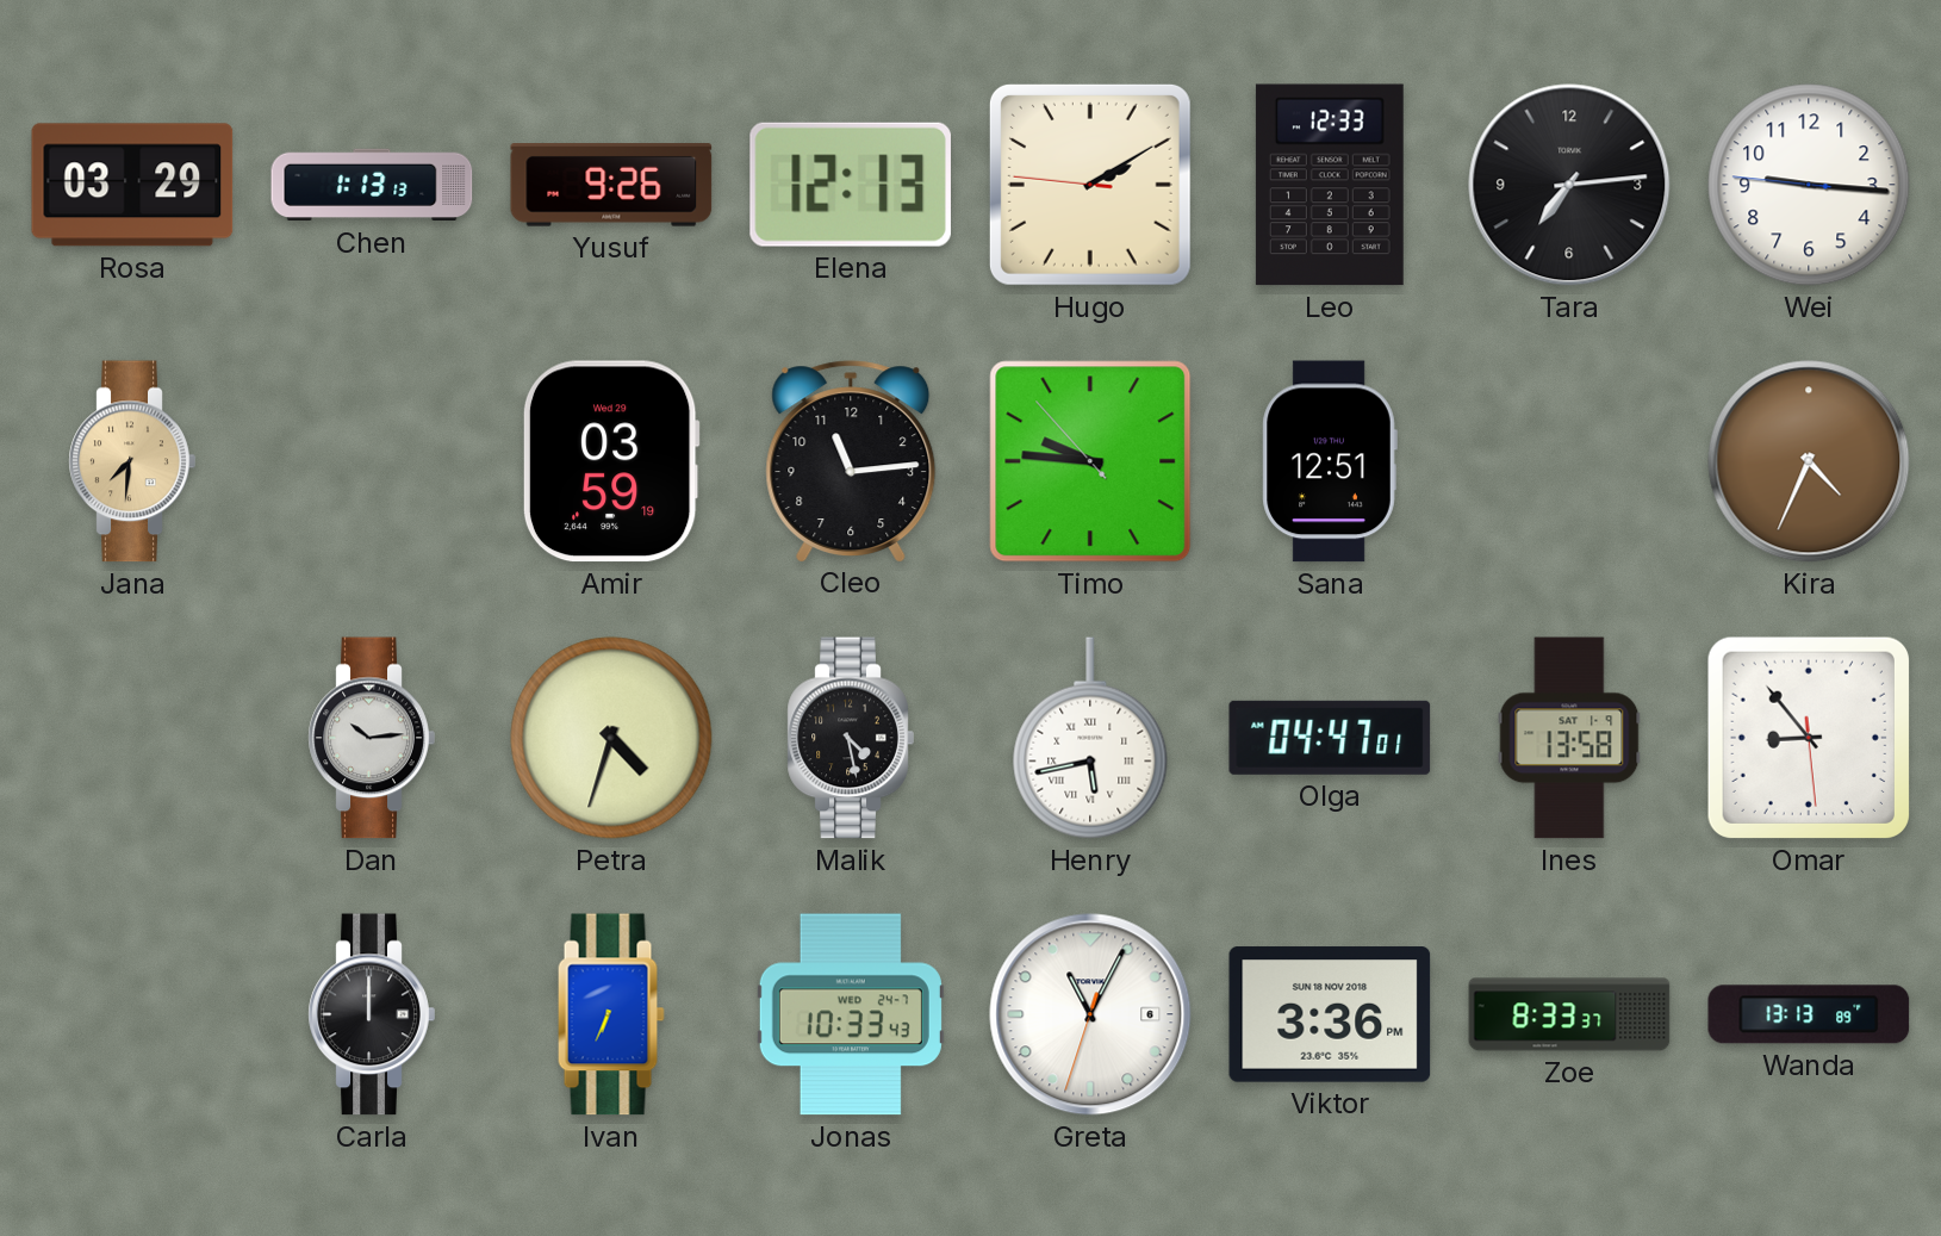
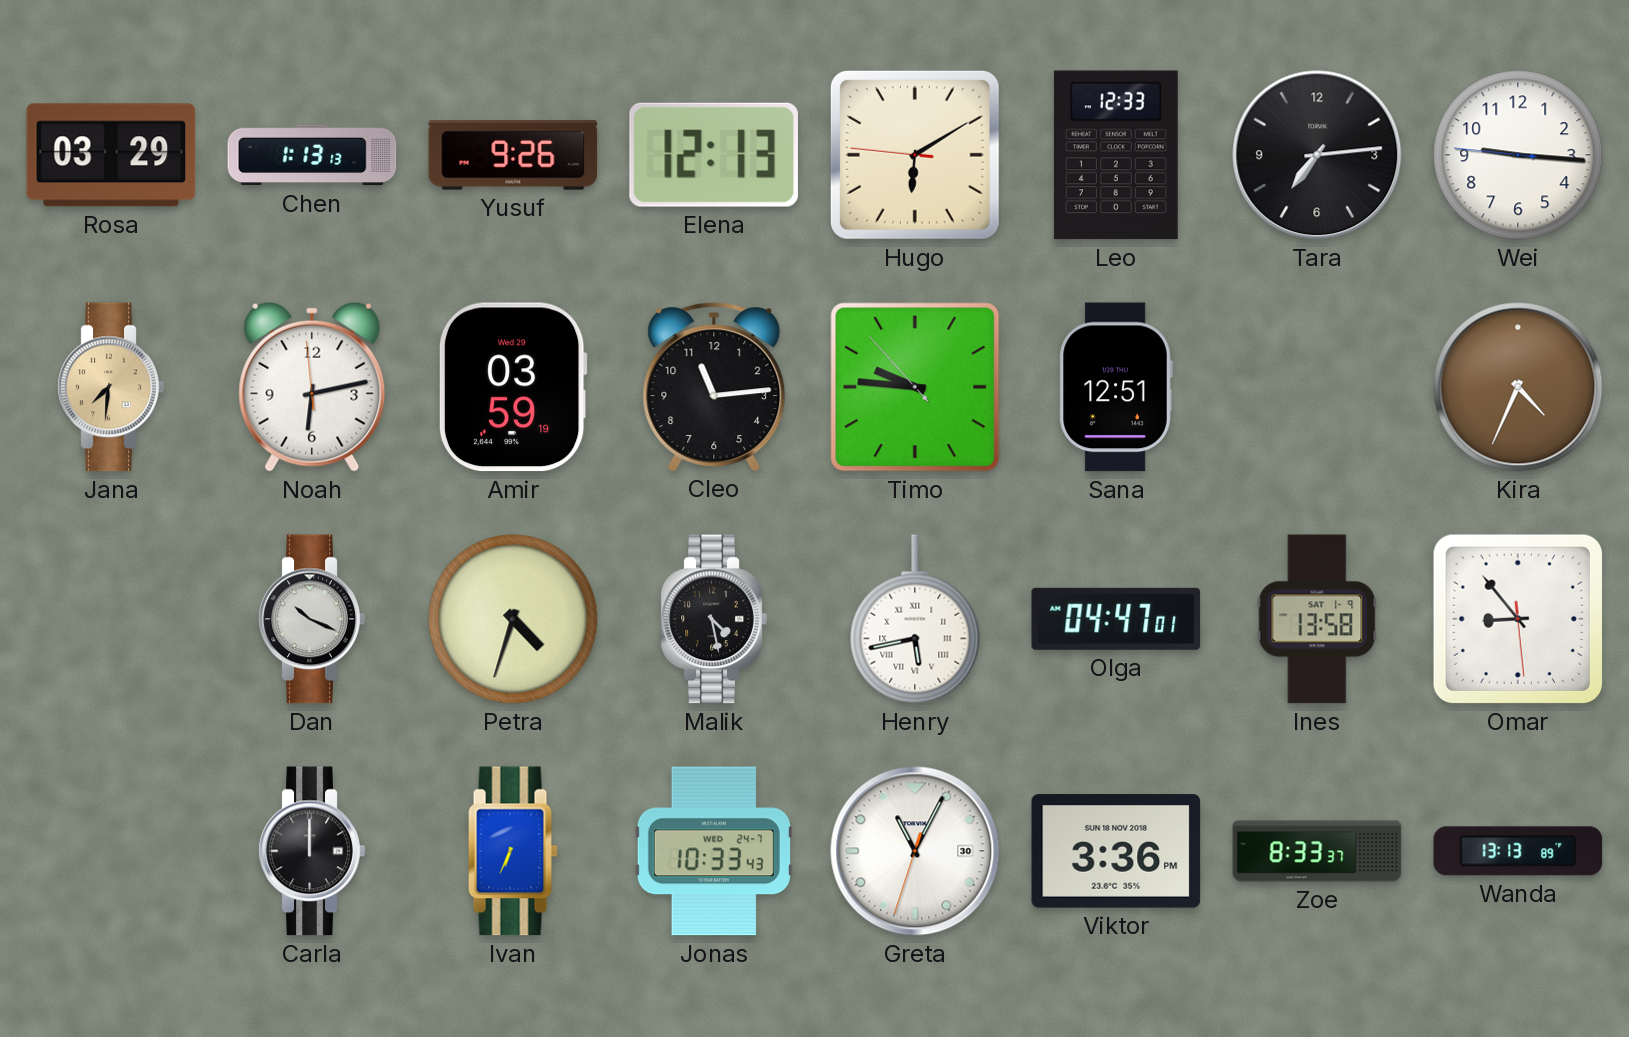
Hugo: 2:09 -> 6:09
Noah: none -> 6:12
Dan: 10:14 -> 10:19
Greta date: 6 -> 30
